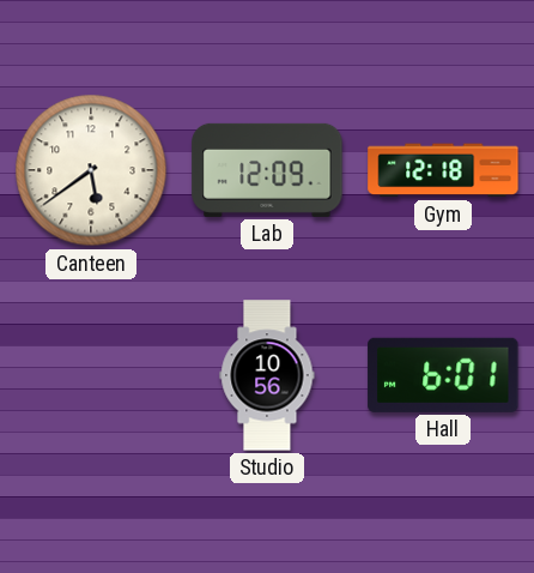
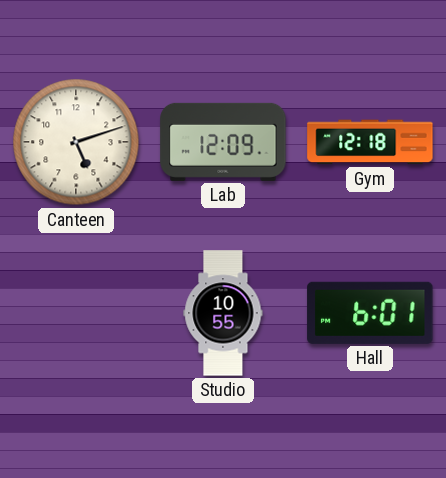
Canteen: 5:39 -> 5:12
Studio: 10:56 -> 10:55
